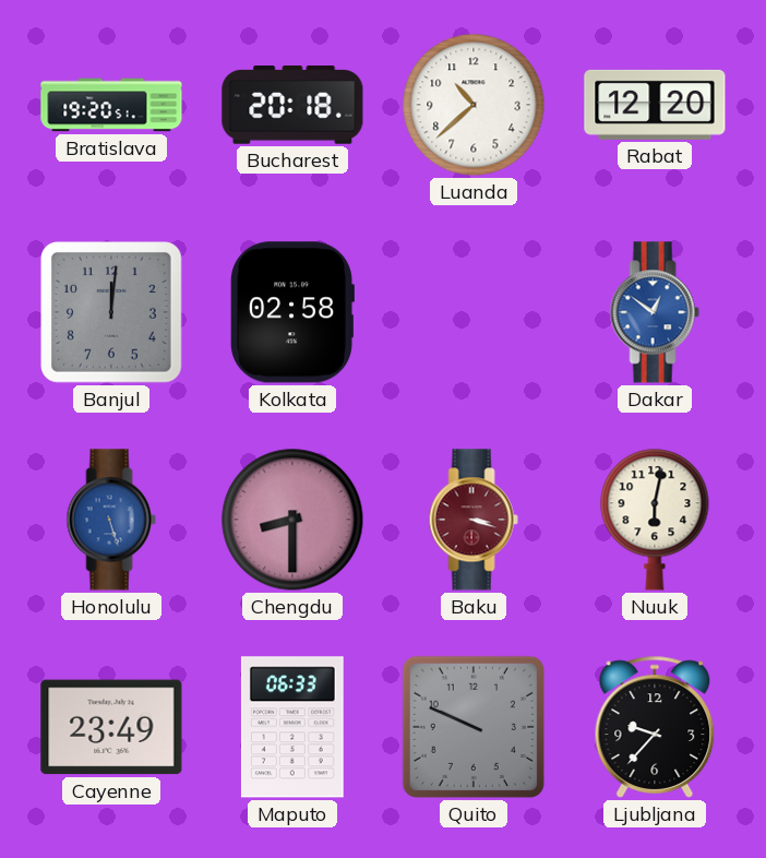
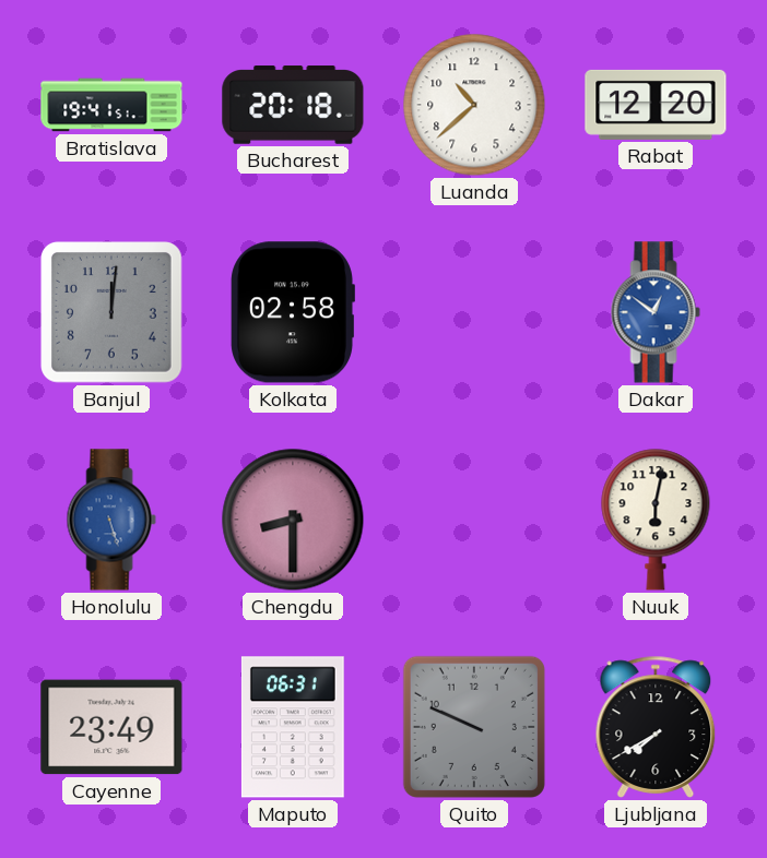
Bratislava: 19:20 -> 19:41
Baku: 3:18 -> none
Maputo: 06:33 -> 06:31
Ljubljana: 9:37 -> 7:40
